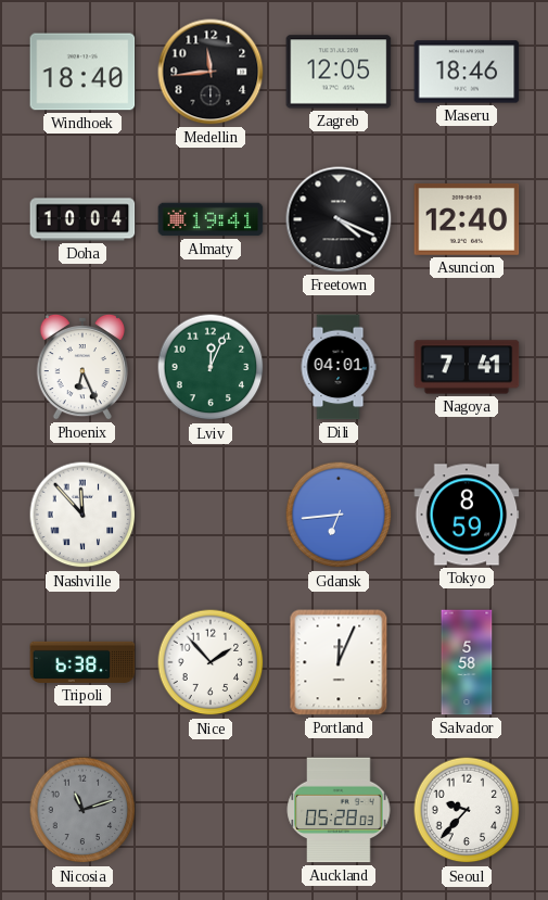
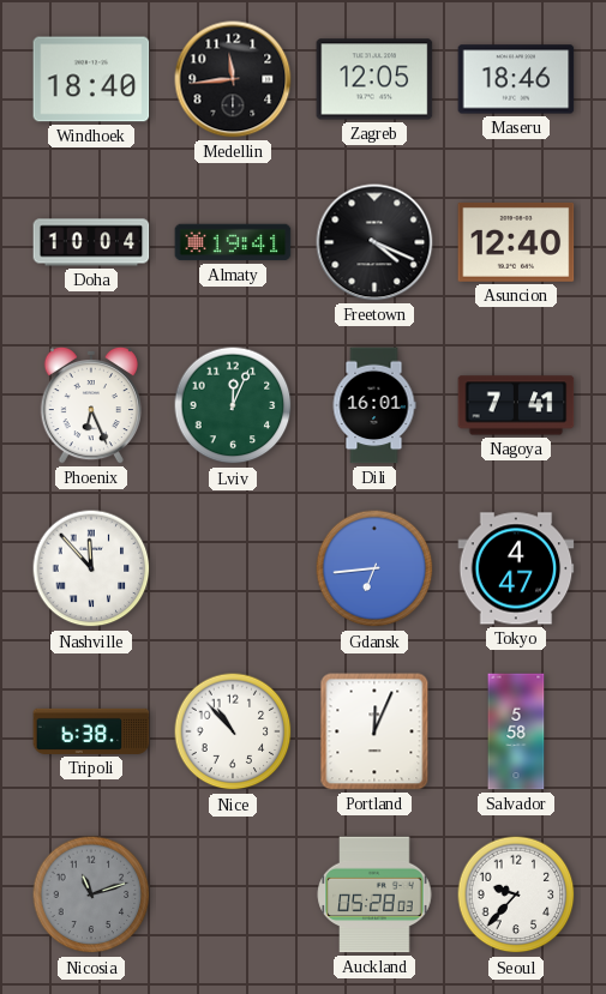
Dili: 04:01 -> 16:01
Tokyo: 8:59 -> 4:47
Nice: 1:53 -> 10:53
